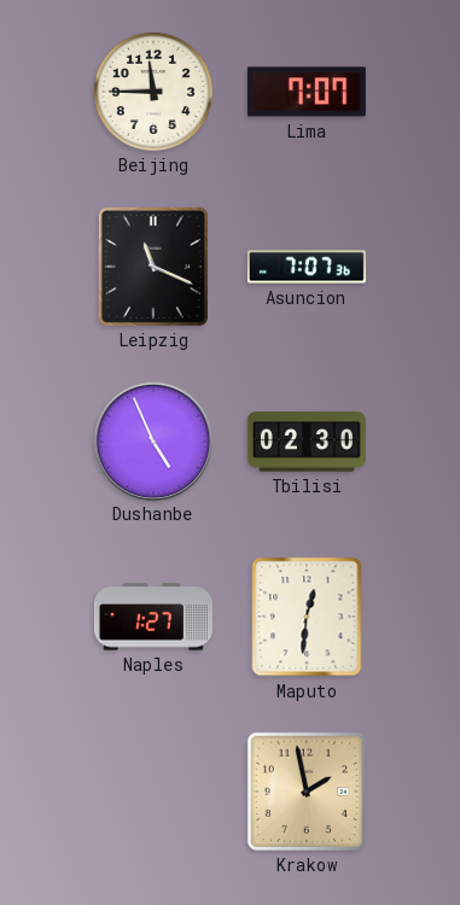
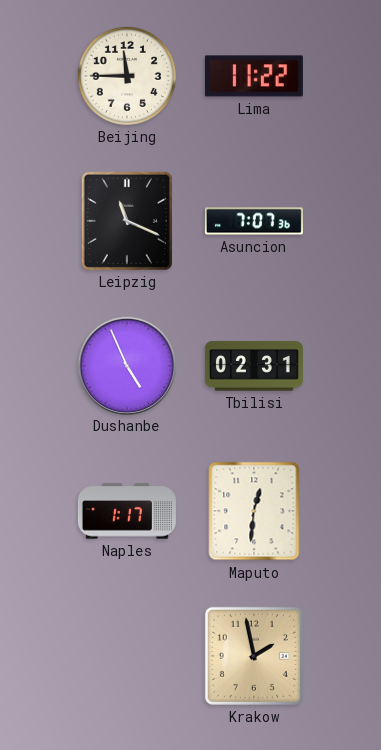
Lima: 7:07 -> 11:22
Tbilisi: 02:30 -> 02:31
Naples: 1:27 -> 1:17
